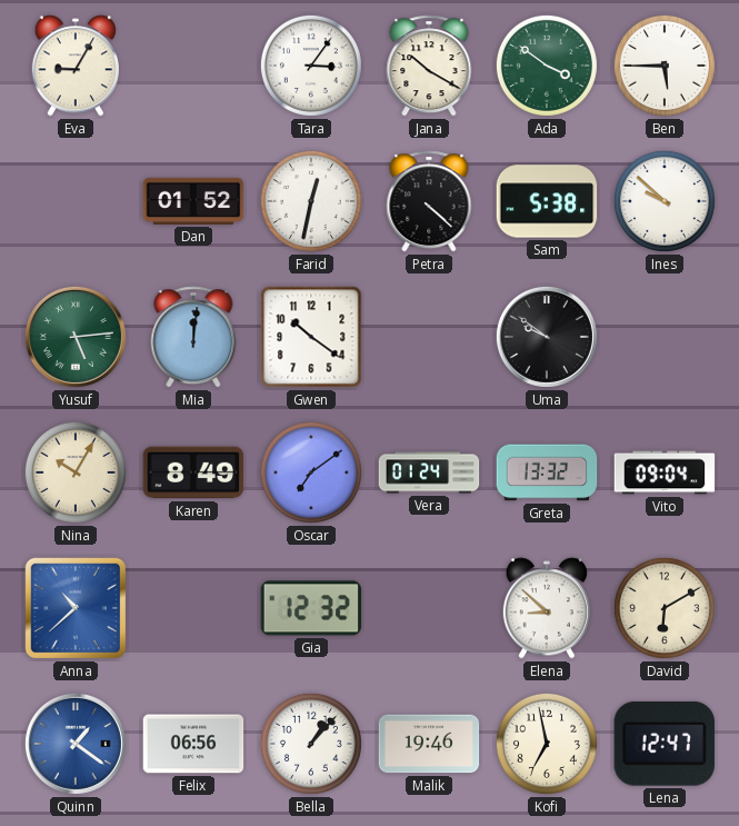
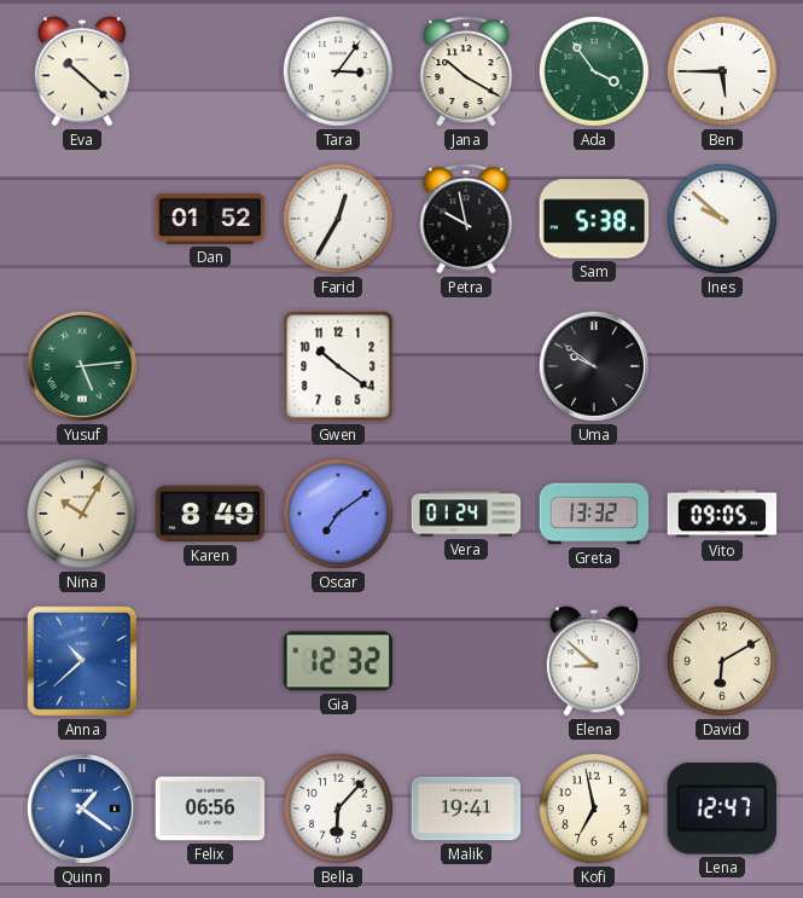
Eva: 9:05 -> 10:22
Ada: 3:51 -> 3:54
Farid: 12:32 -> 12:35
Petra: 4:22 -> 9:58
Mia: 12:01 -> none
Vito: 09:04 -> 09:05
Bella: 1:07 -> 6:07
Malik: 19:46 -> 19:41
